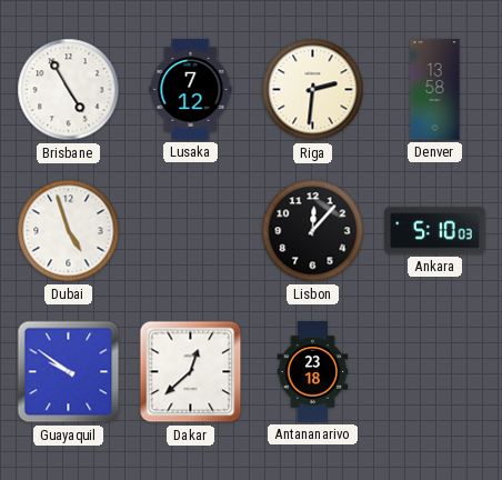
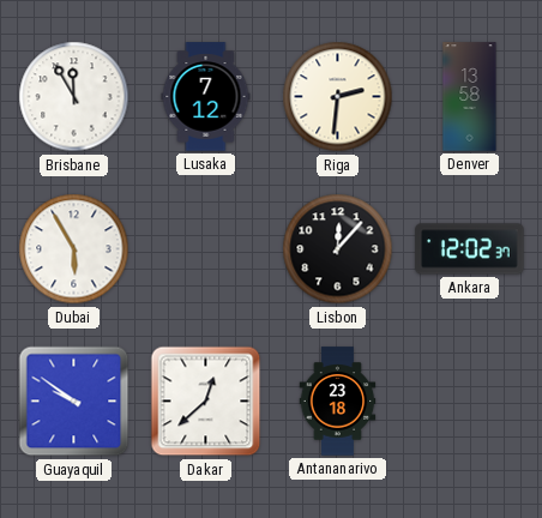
Brisbane: 4:55 -> 11:55
Dubai: 4:57 -> 5:55
Ankara: 5:10 -> 12:02
